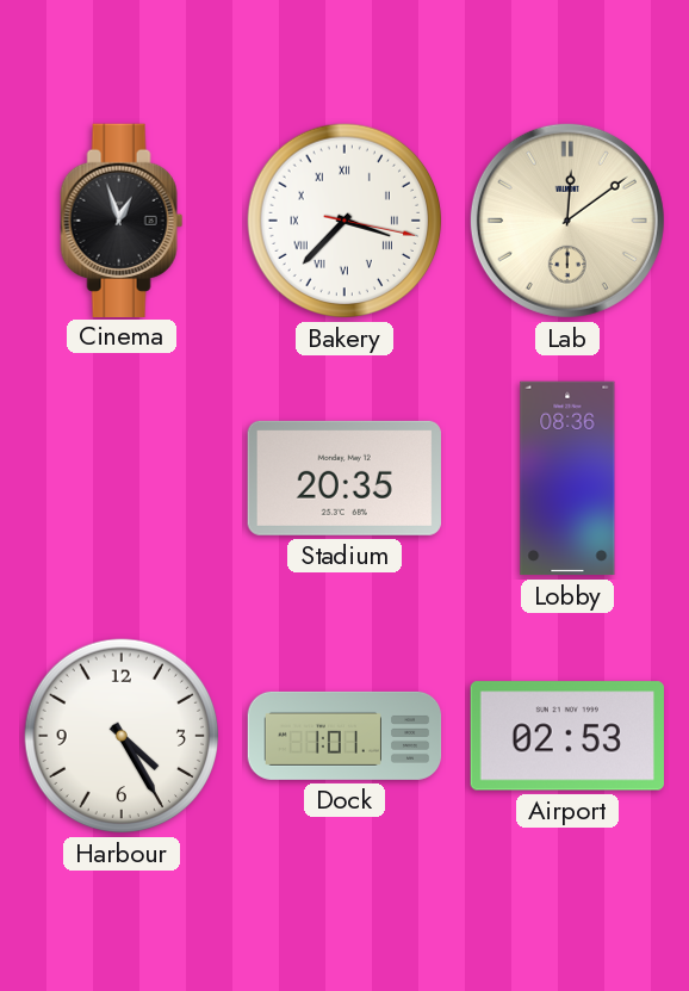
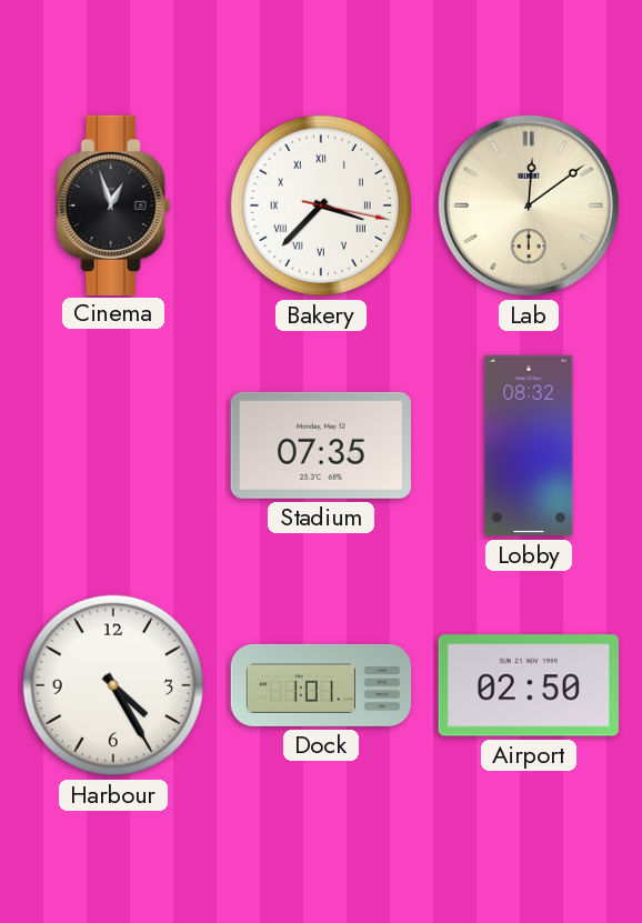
Stadium: 20:35 -> 07:35
Lobby: 08:36 -> 08:32
Airport: 02:53 -> 02:50
